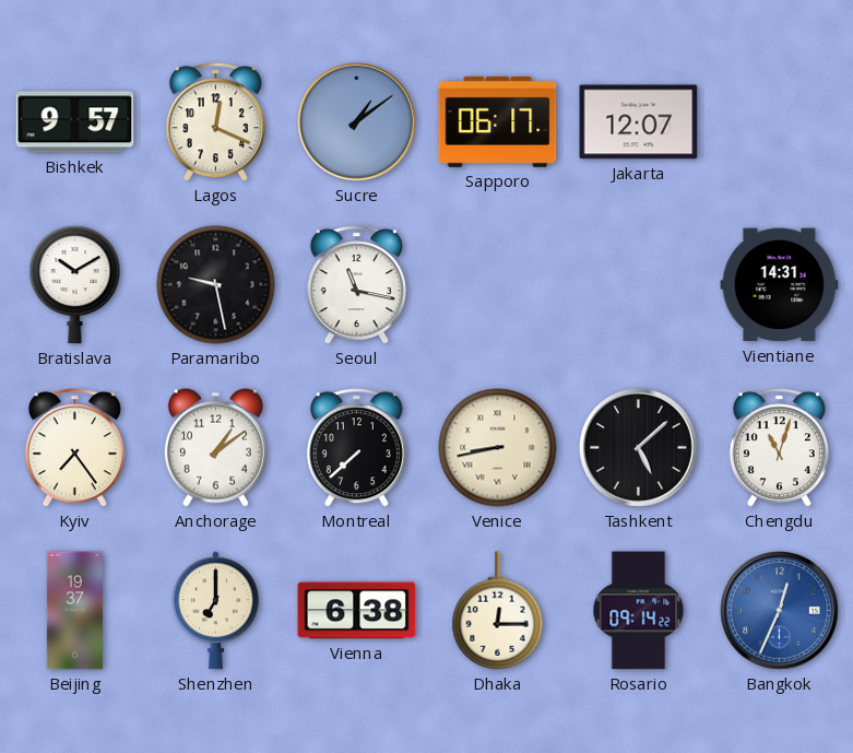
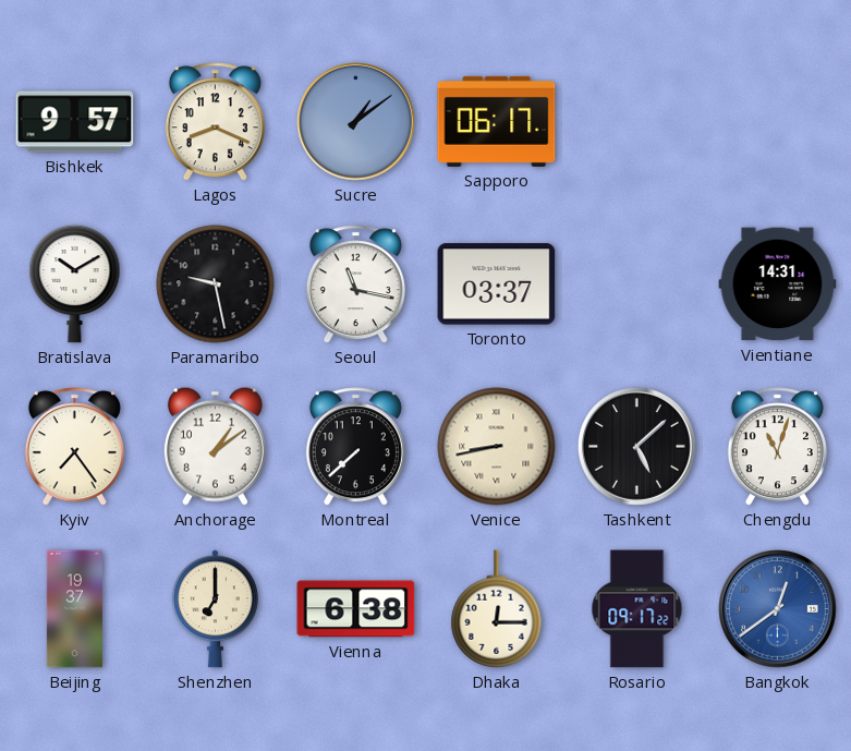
Lagos: 12:19 -> 8:19
Jakarta: 12:07 -> none
Toronto: none -> 03:37
Rosario: 09:14 -> 09:17
Bangkok: 12:34 -> 12:39
